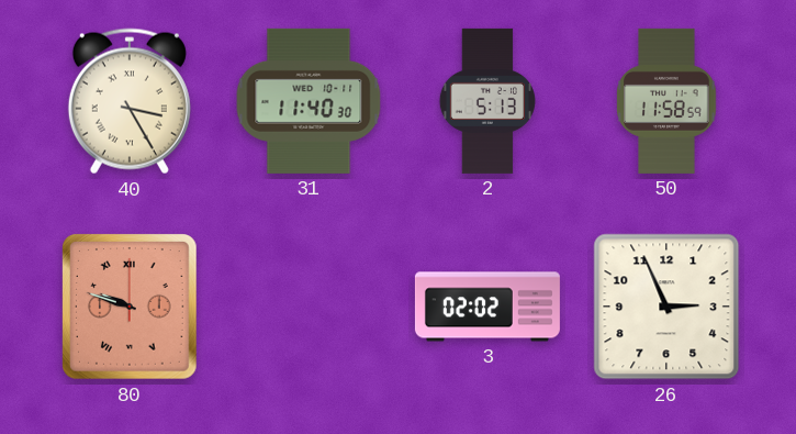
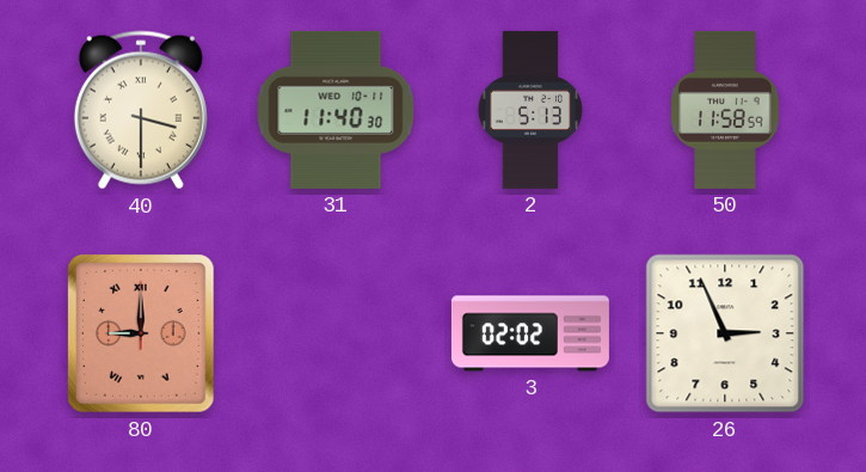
40: 3:25 -> 3:30
80: 9:48 -> 9:00
